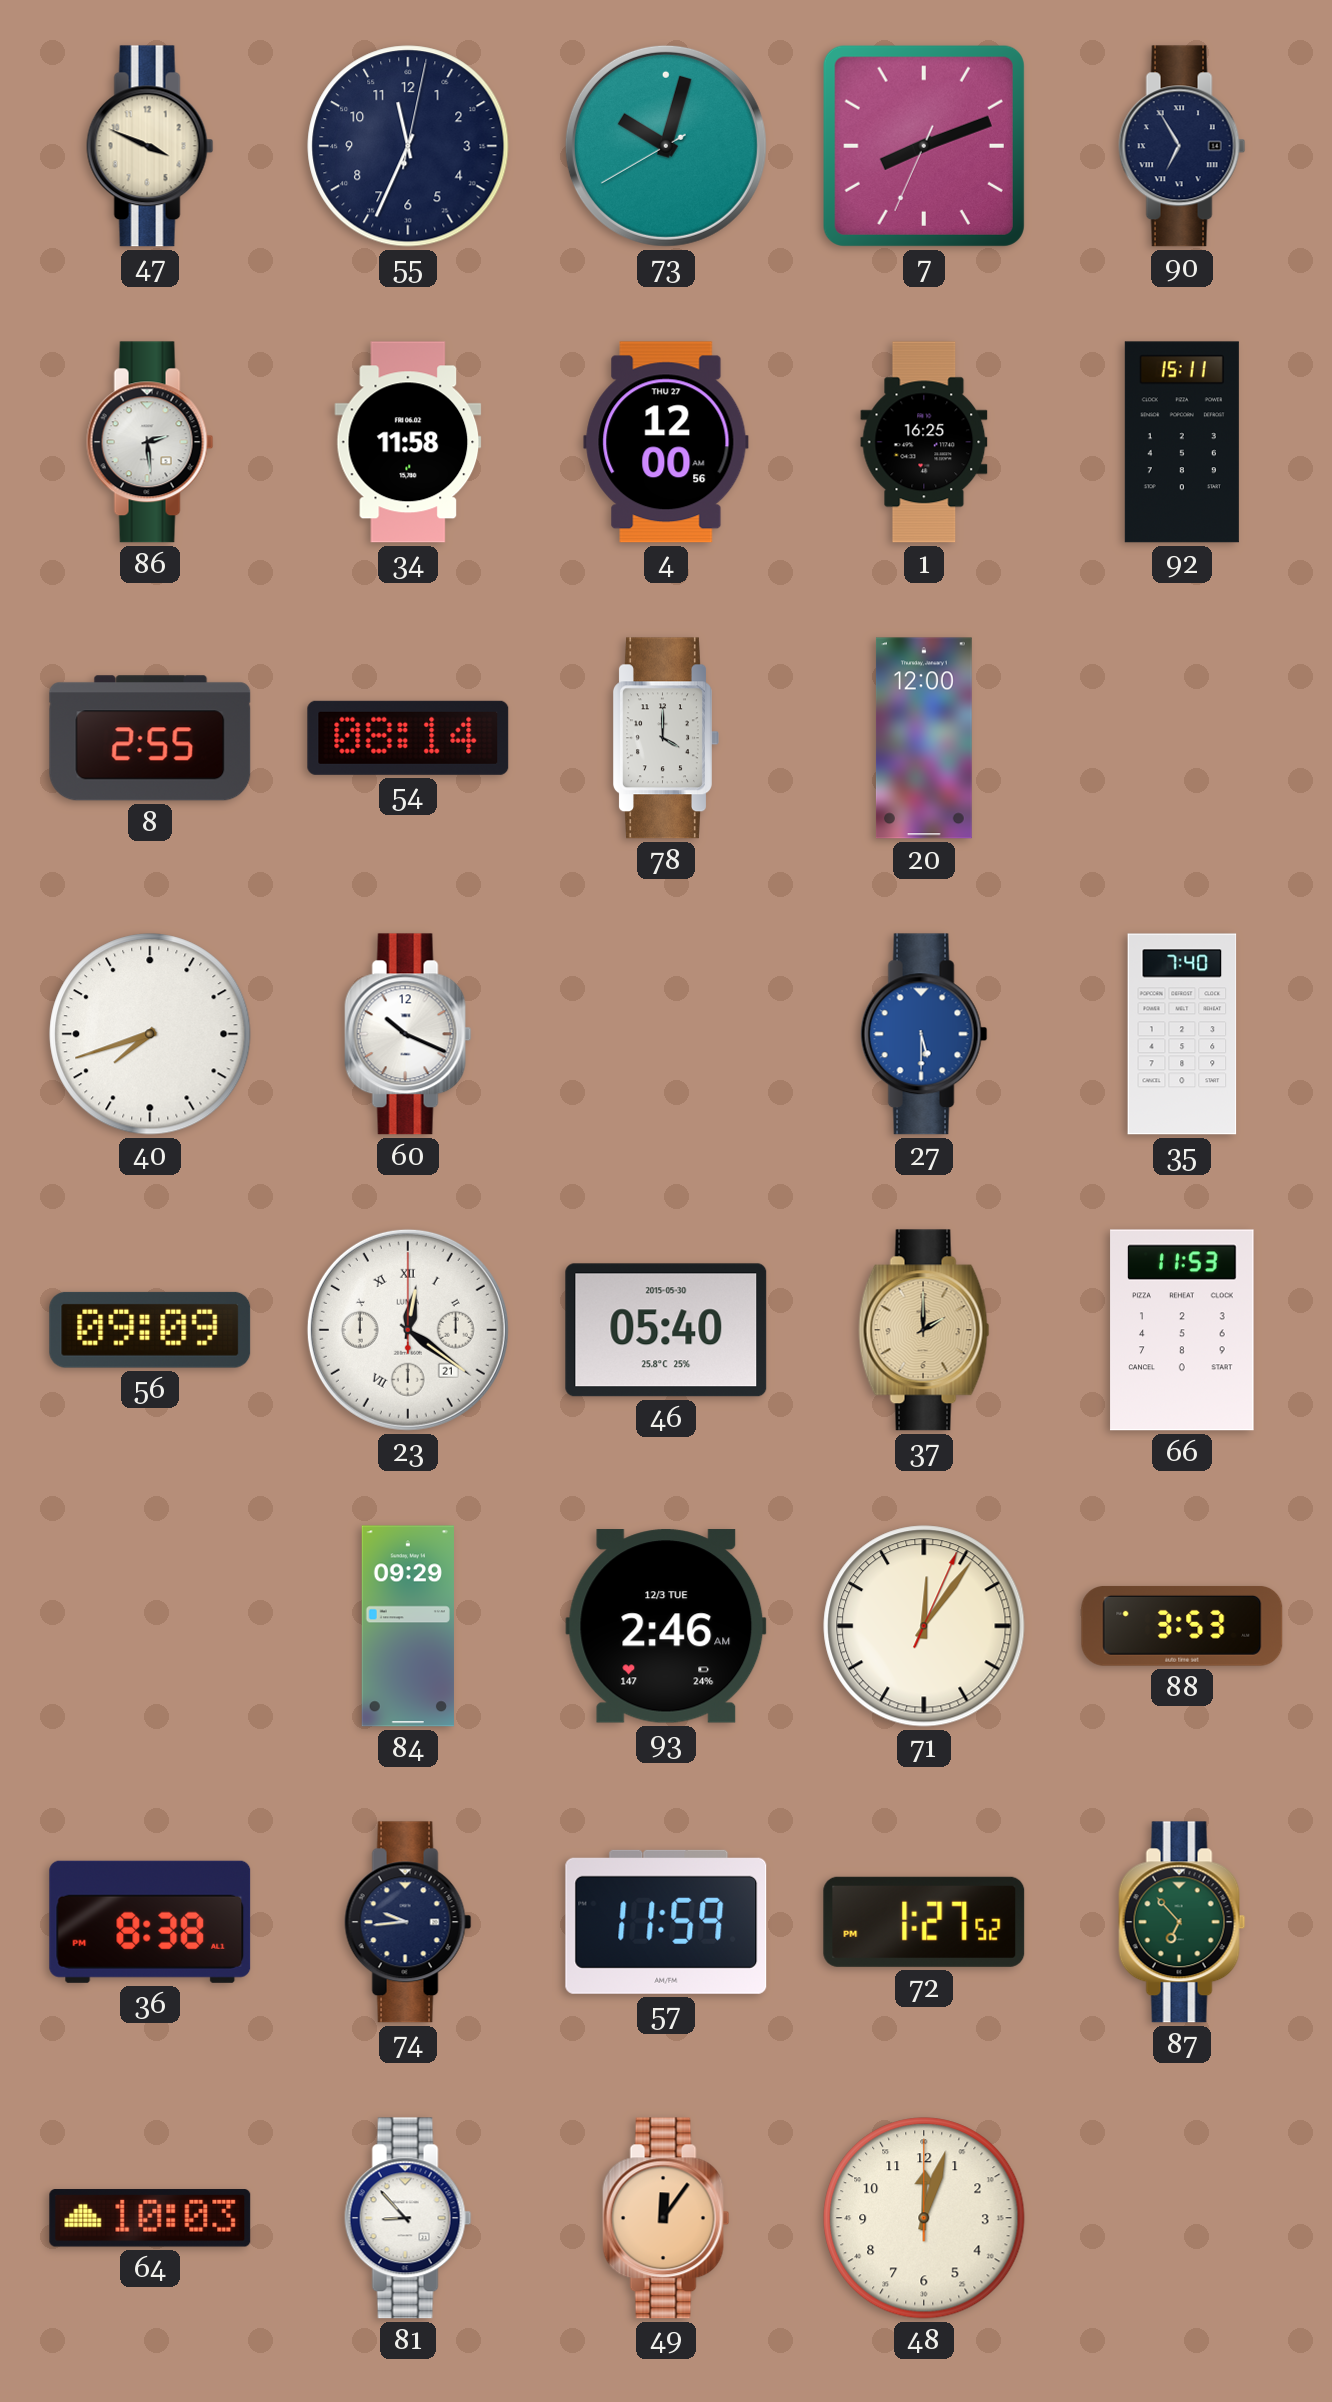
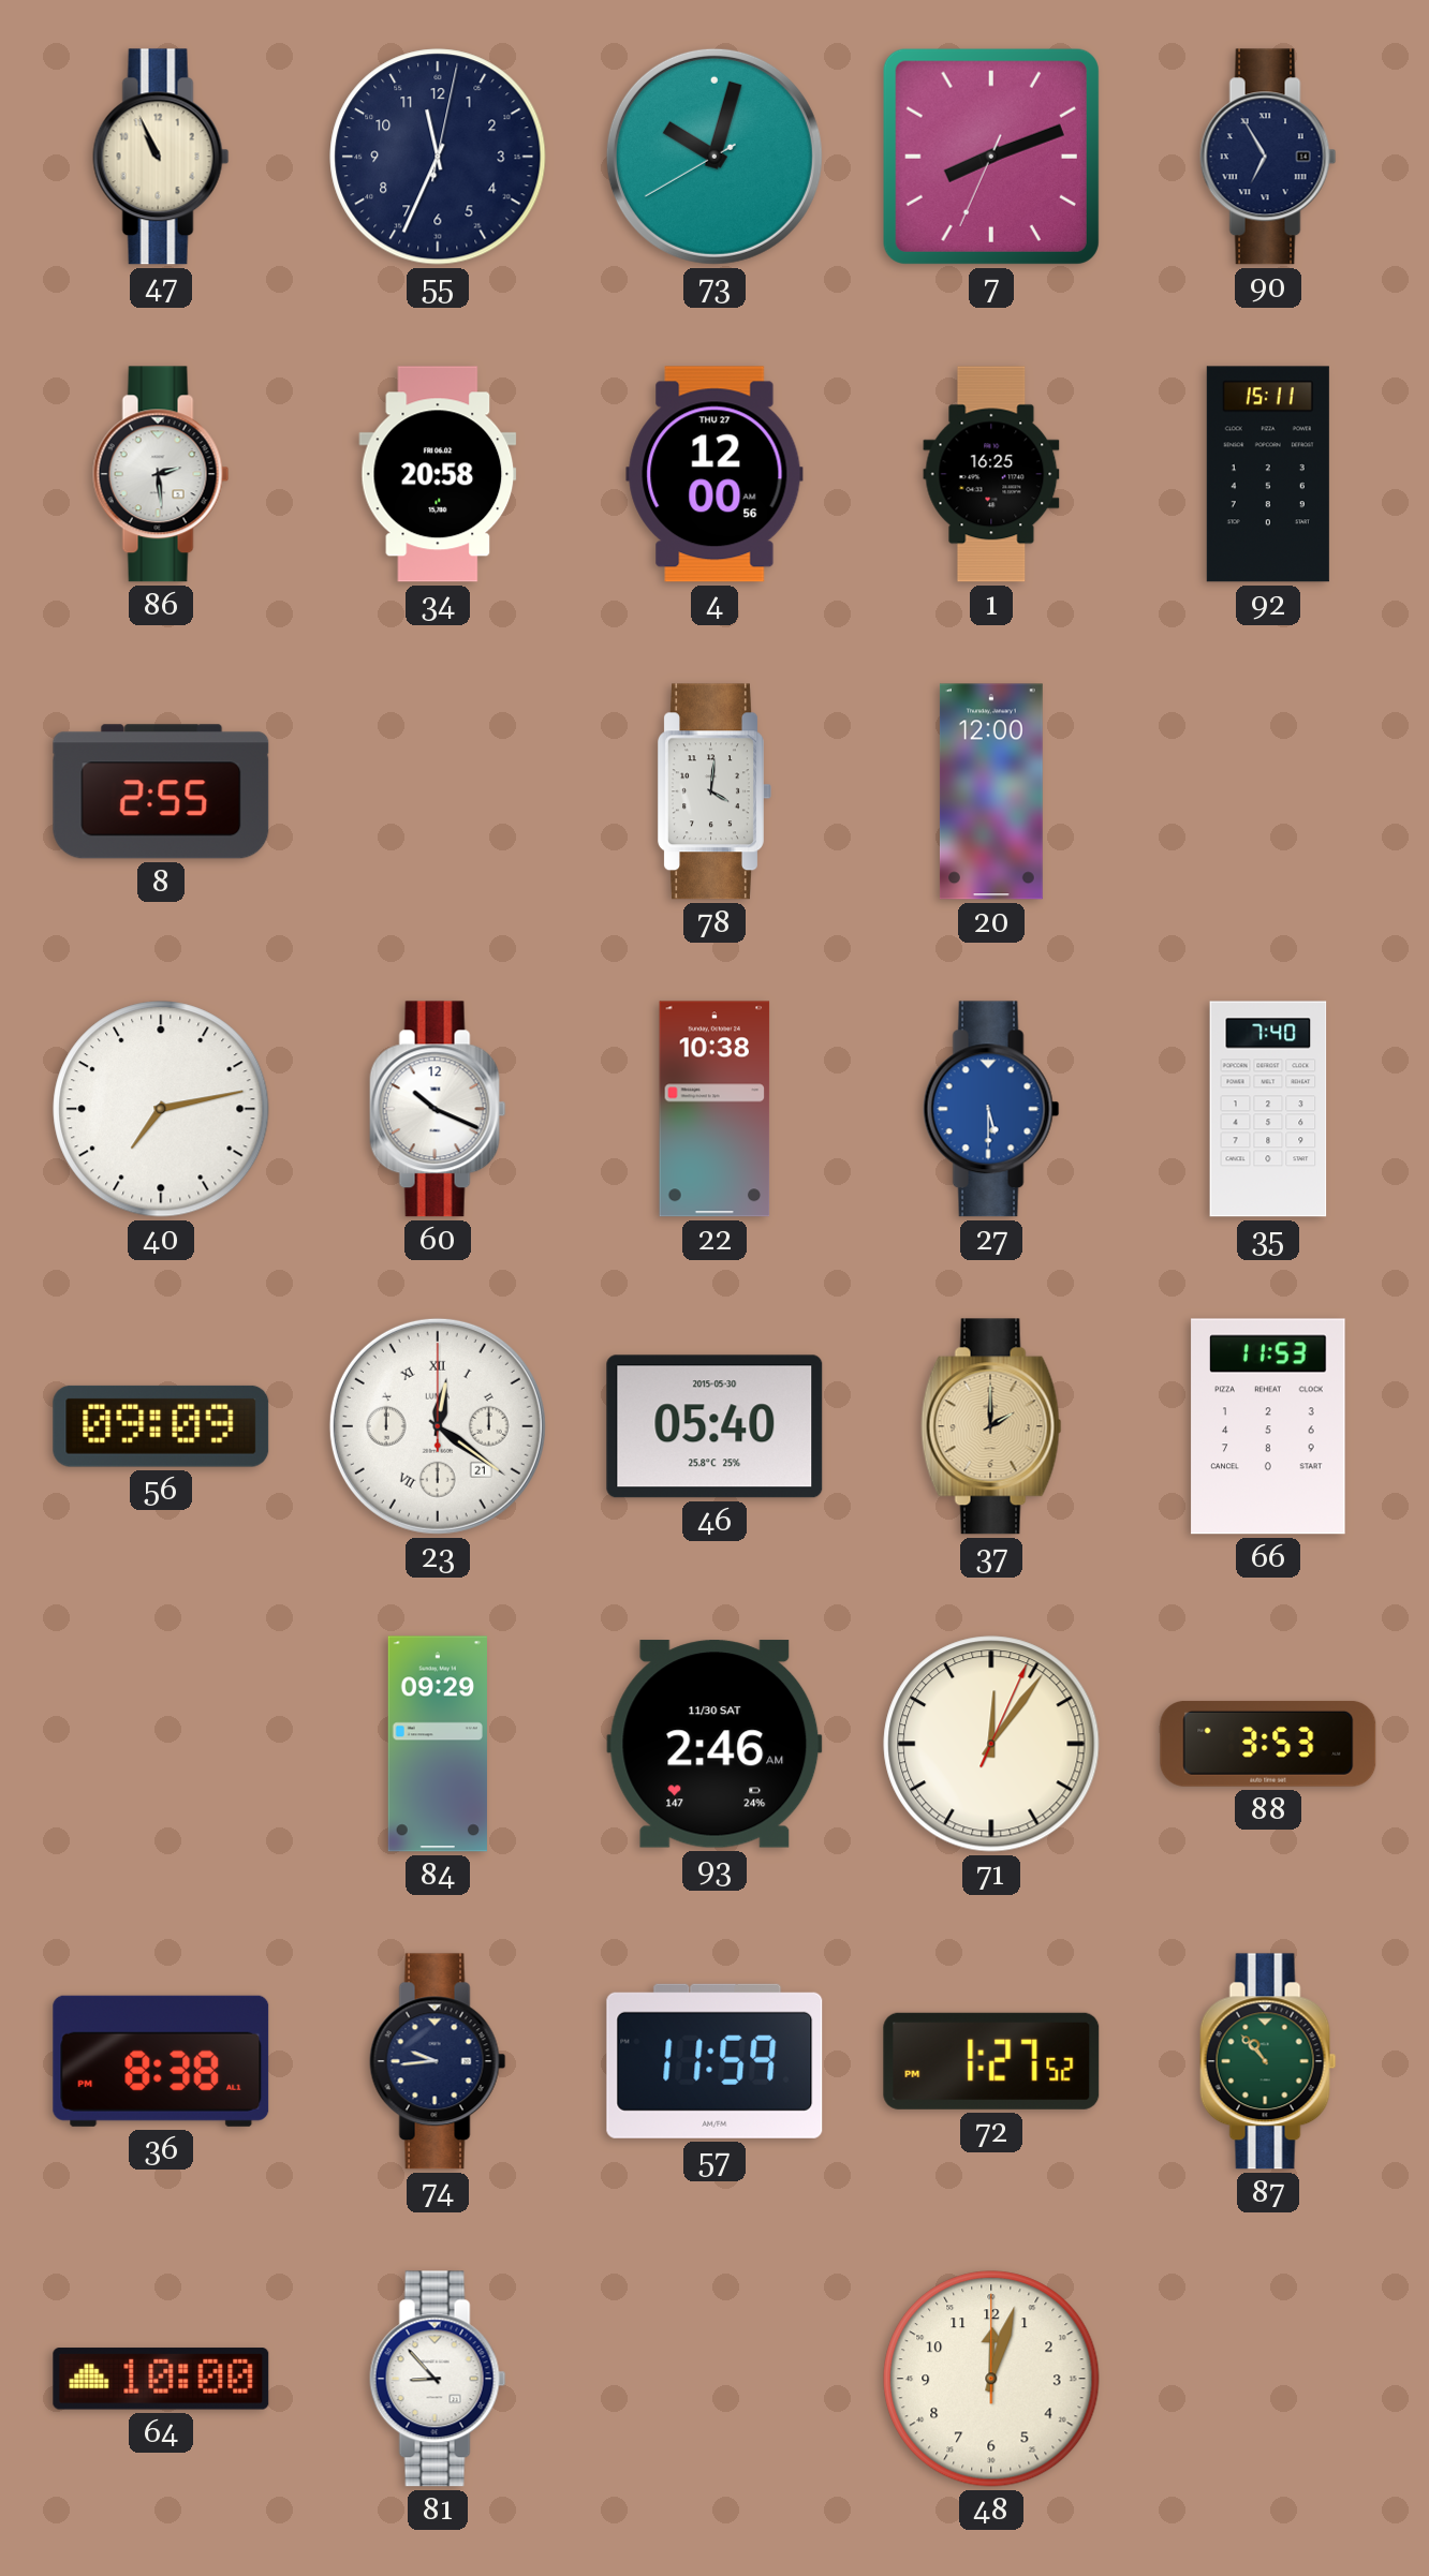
47: 3:49 -> 10:56
34: 11:58 -> 20:58
54: 08:14 -> none
78: 4:00 -> 4:01
40: 7:42 -> 7:13
22: none -> 10:38
93 date: 12/3 TUE -> 11/30 SAT
87: 6:53 -> 10:53
64: 10:03 -> 10:00
49: 12:06 -> none
